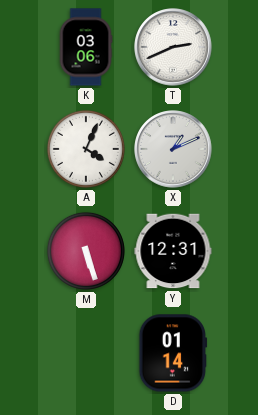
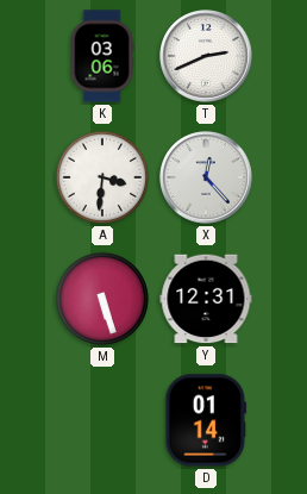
A: 4:04 -> 3:31
X: 1:11 -> 12:23
